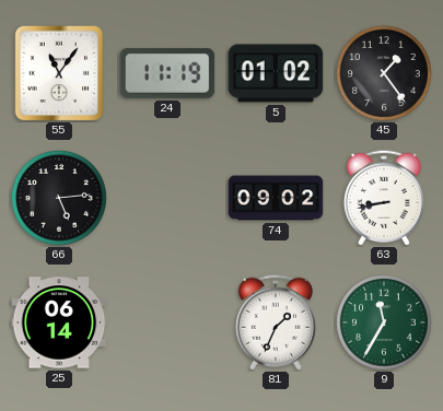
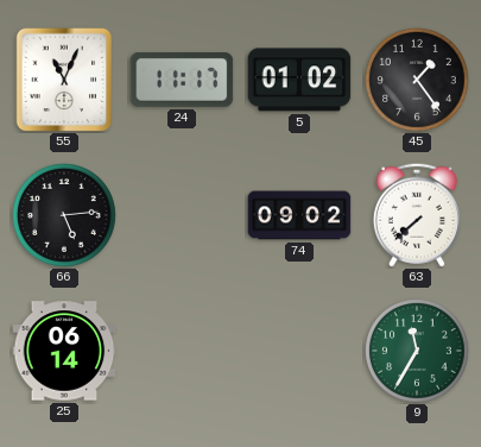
55: 11:06 -> 11:04
24: 11:19 -> 11:17
63: 8:43 -> 7:38
81: 1:34 -> none
